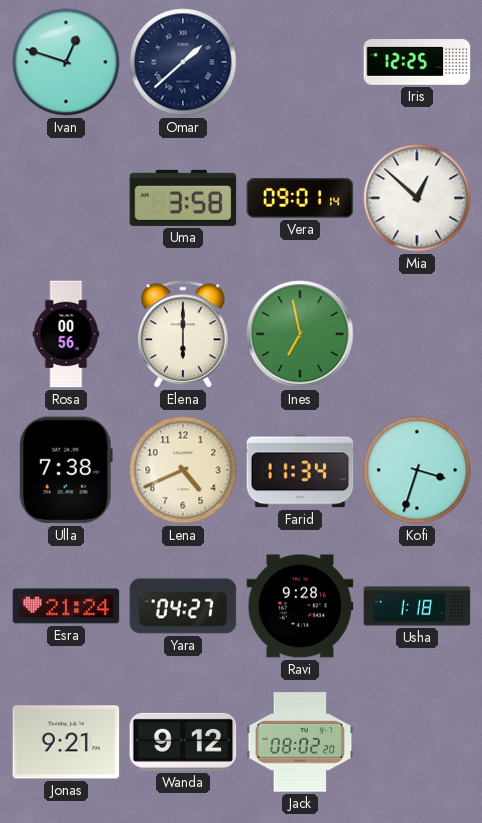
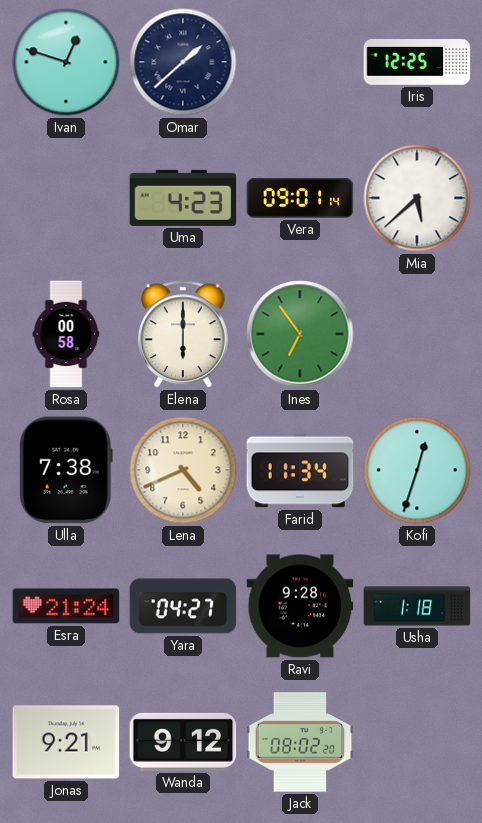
Uma: 3:58 -> 4:23
Mia: 12:52 -> 5:38
Rosa: 00:56 -> 00:58
Ines: 6:58 -> 6:54
Kofi: 3:33 -> 12:33
